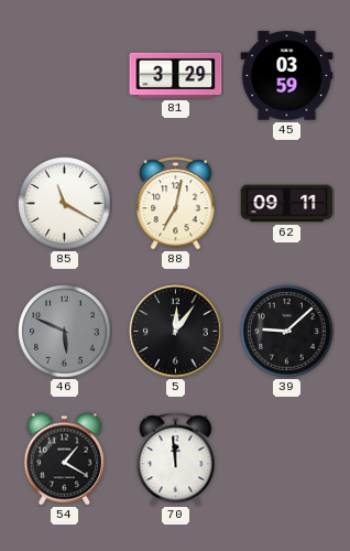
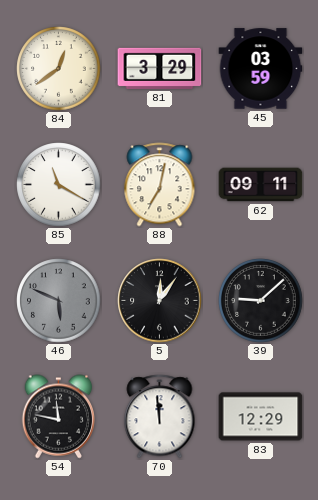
84: none -> 12:39
54: 1:20 -> 11:47
83: none -> 12:29
